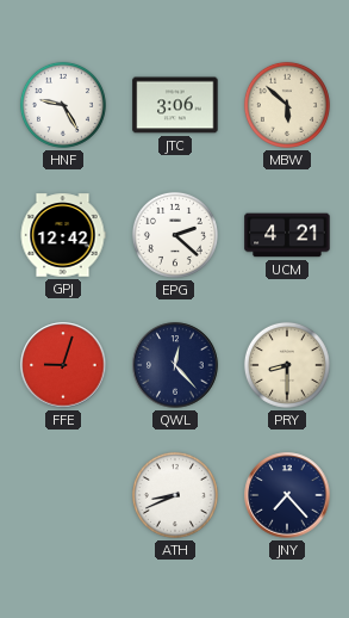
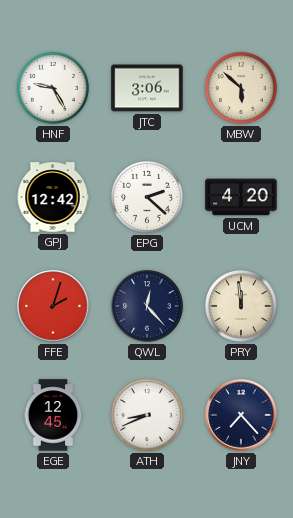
UCM: 4:21 -> 4:20
FFE: 9:03 -> 2:03
PRY: 8:30 -> 11:59
EGE: none -> 12:45
